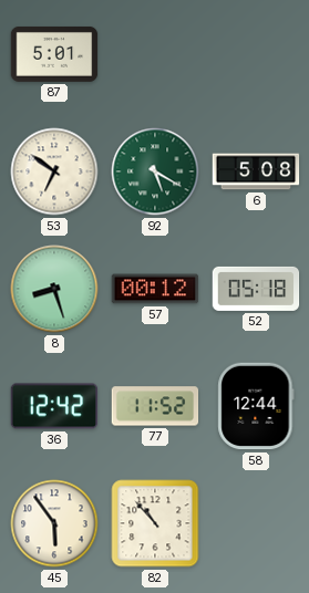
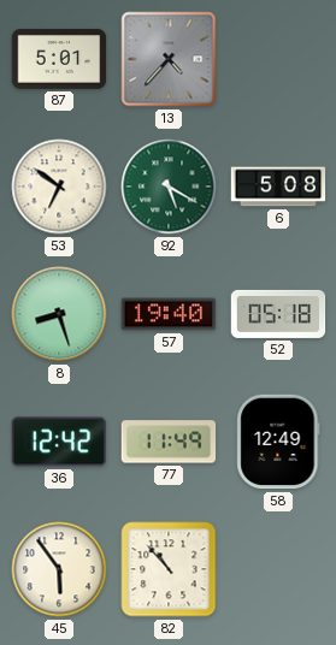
13: none -> 4:37
57: 00:12 -> 19:40
77: 11:52 -> 11:49
58: 12:44 -> 12:49
